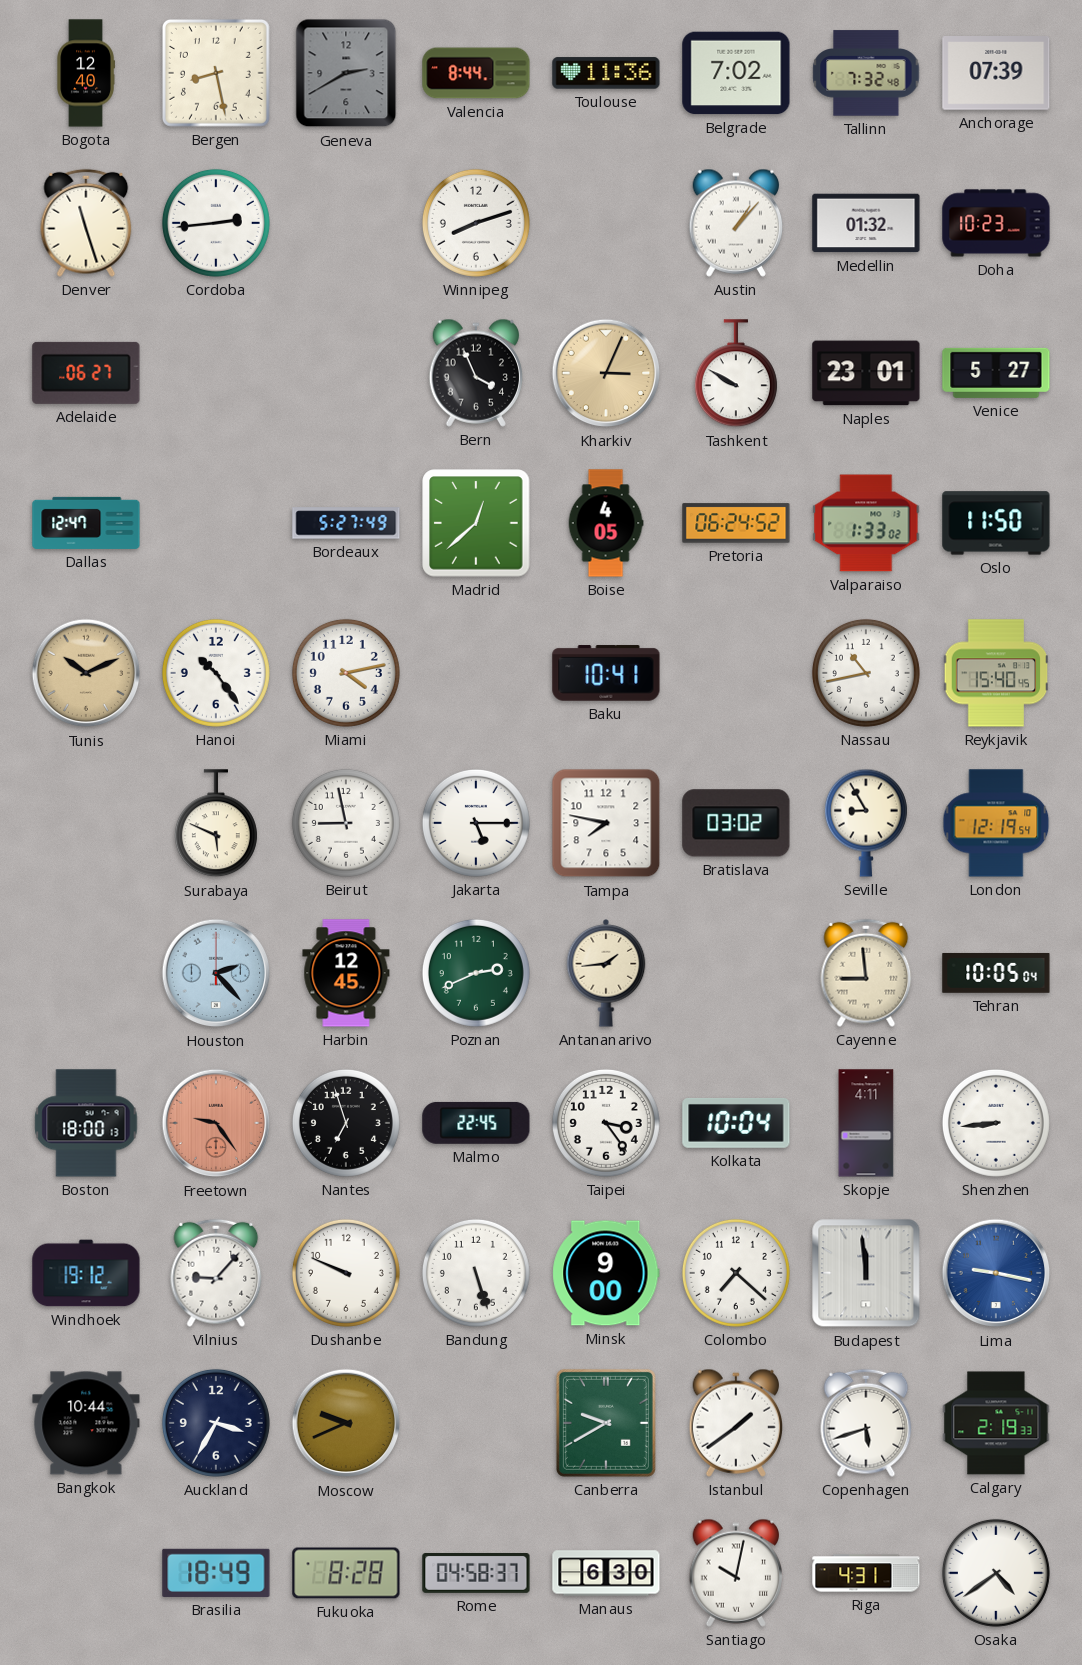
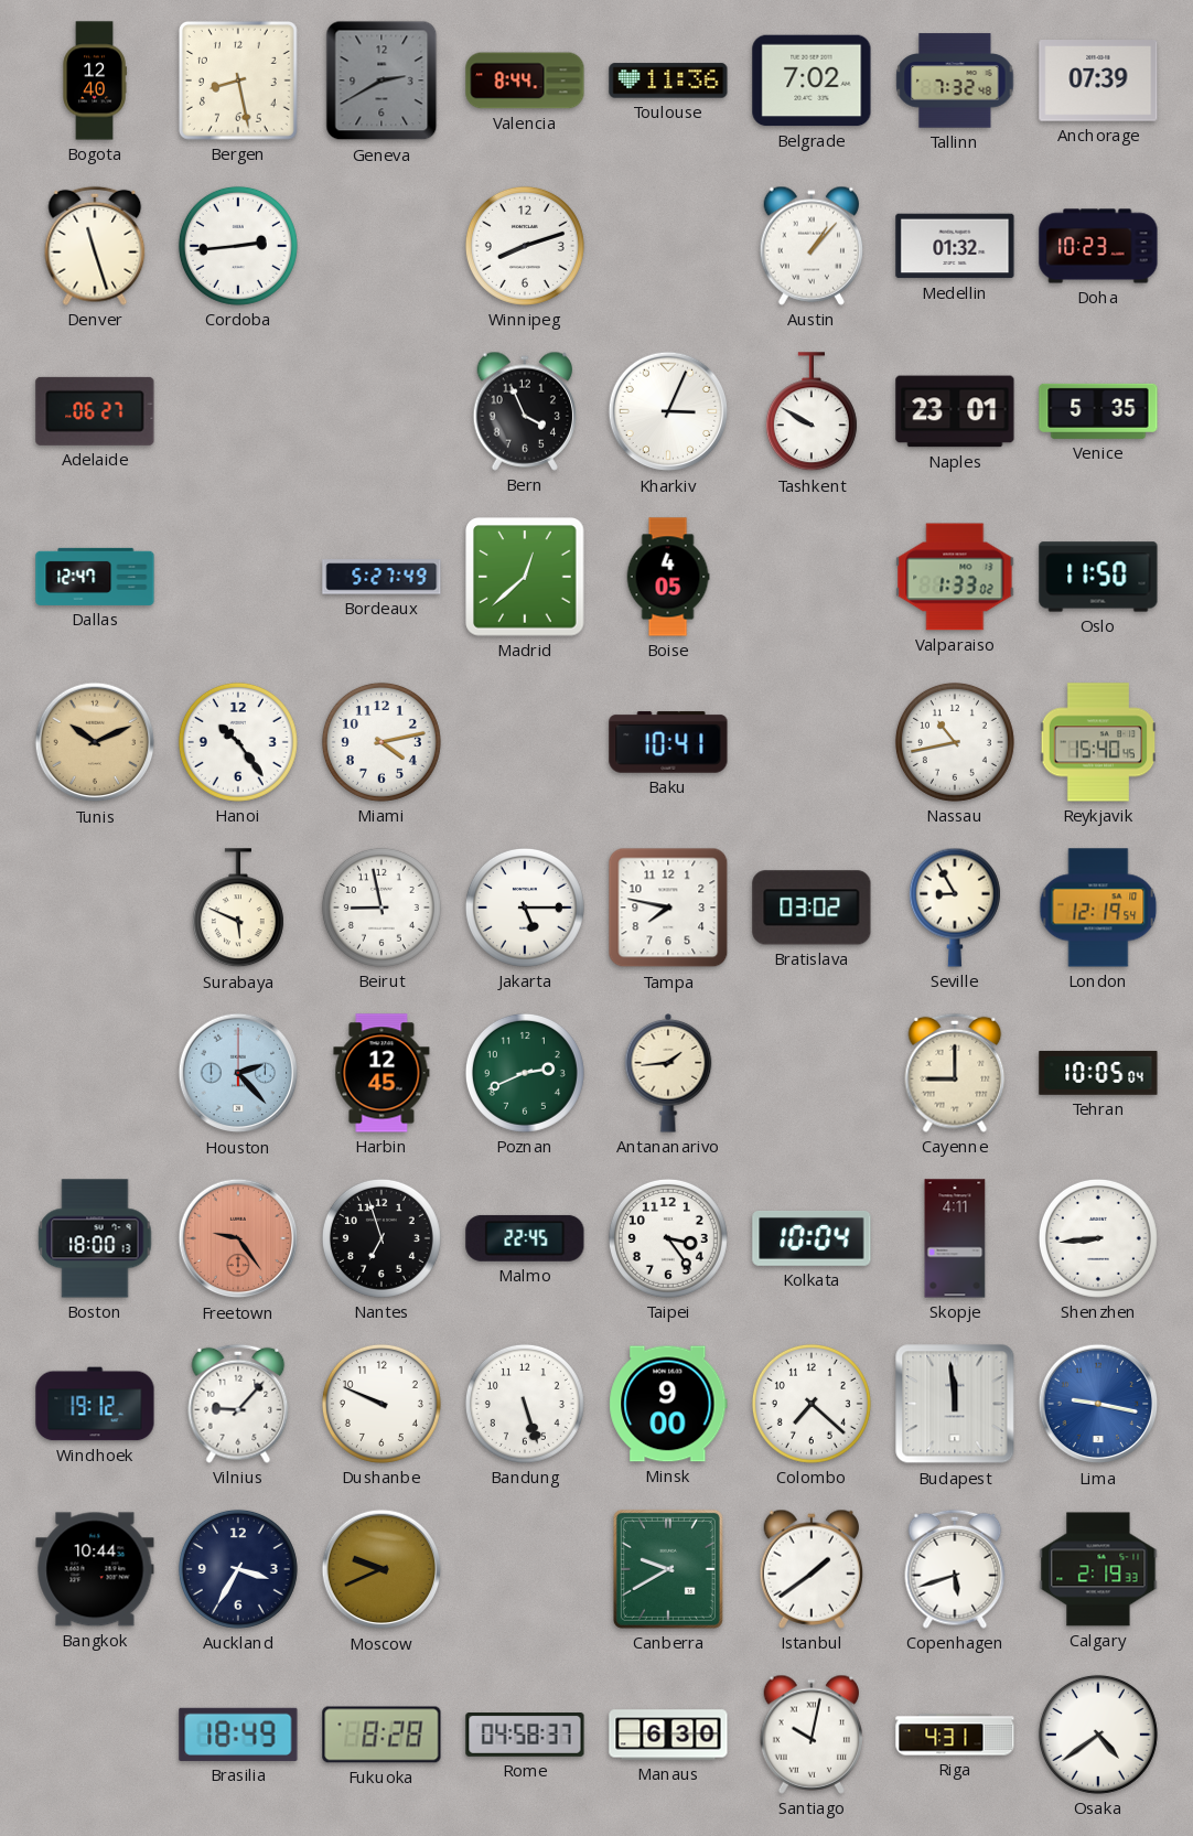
Kharkiv dial: champagne -> white
Venice: 5:27 -> 5:35
Pretoria: 06:24 -> none
Cayenne: 8:59 -> 9:00
